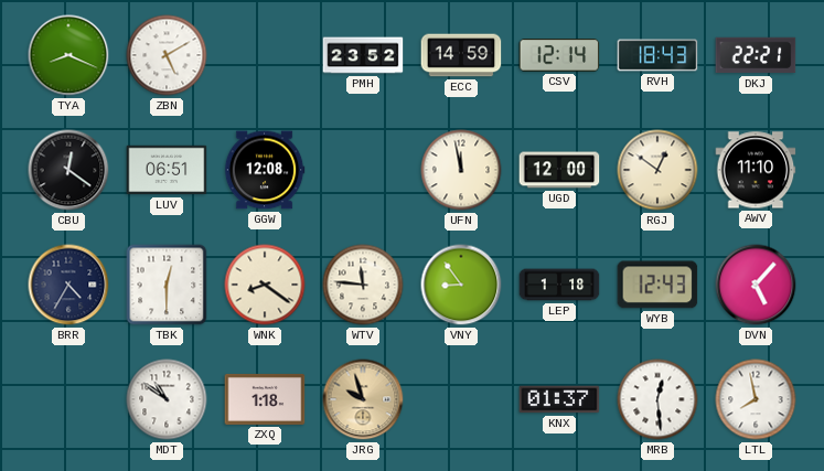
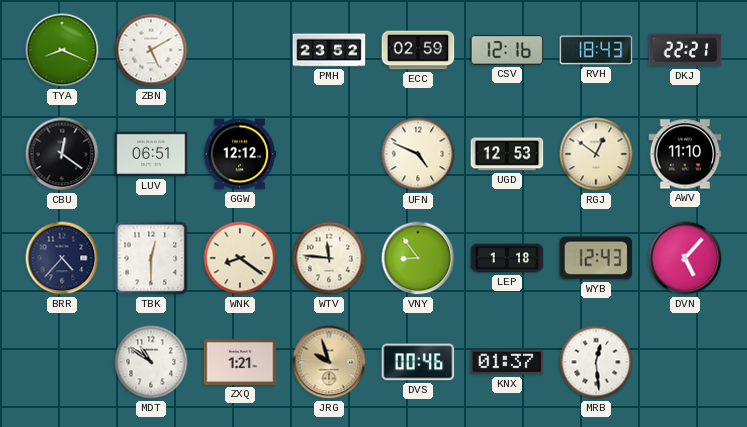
ECC: 14:59 -> 02:59
CSV: 12:14 -> 12:16
GGW: 12:08 -> 12:12
UFN: 11:58 -> 4:49
UGD: 12:00 -> 12:53
BRR: 4:35 -> 4:37
ZXQ: 1:18 -> 1:21
DVS: none -> 00:46
LTL: 7:58 -> none
